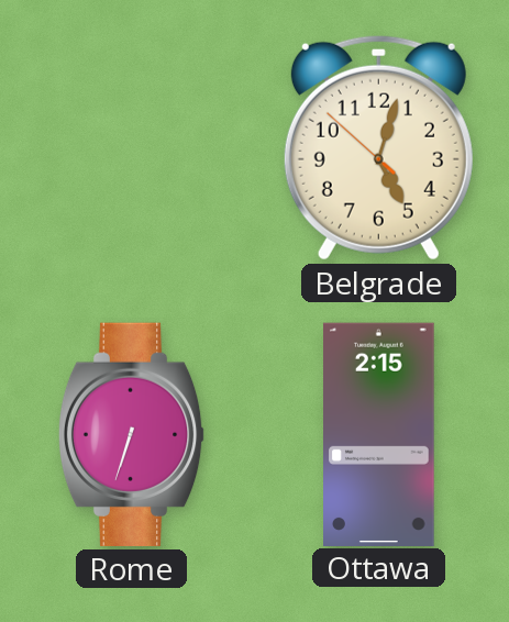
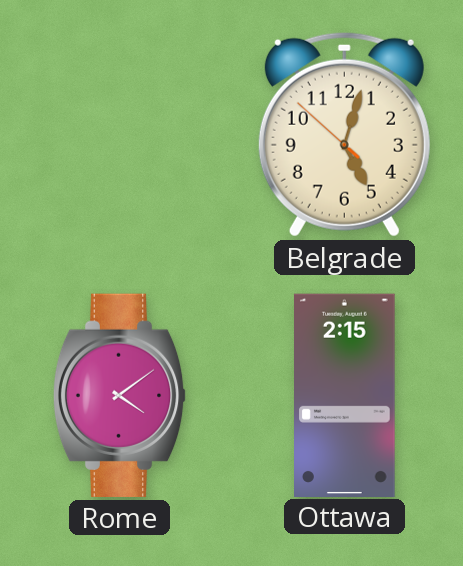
Rome: 6:33 -> 4:09
